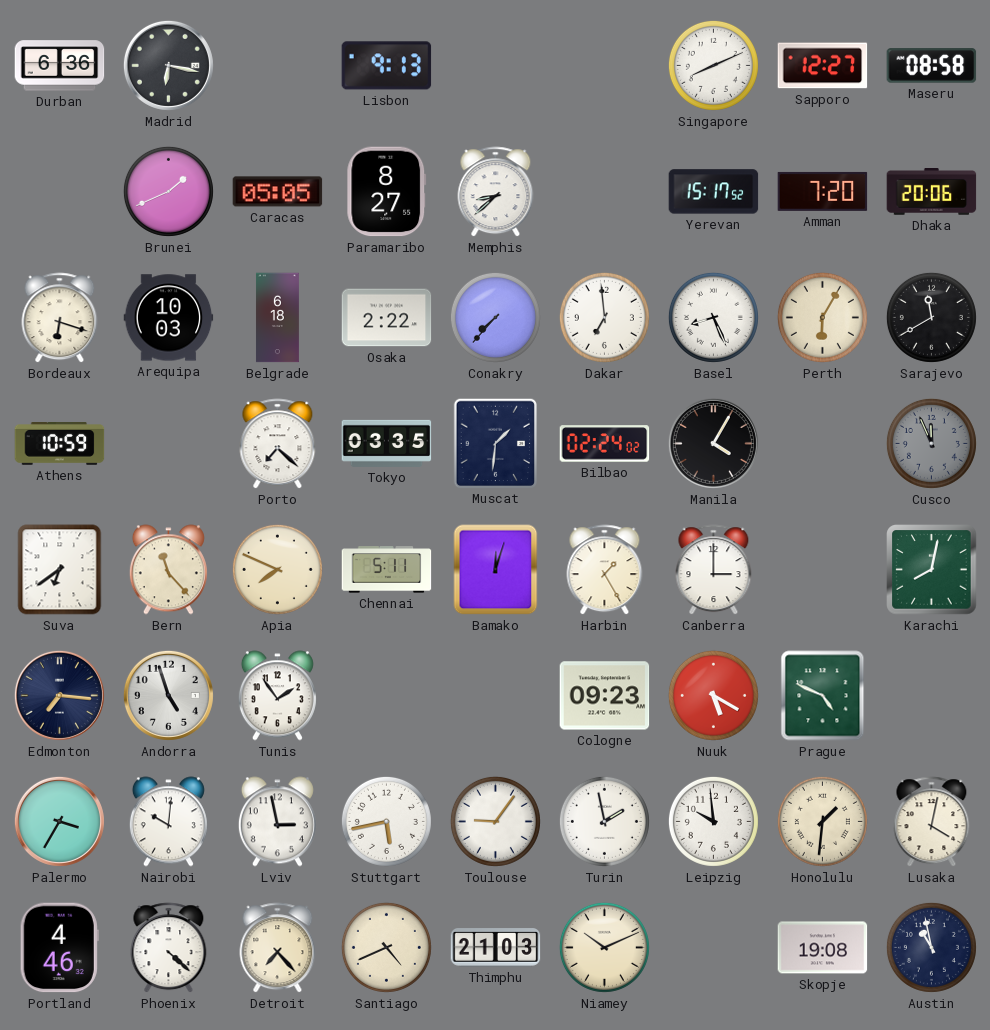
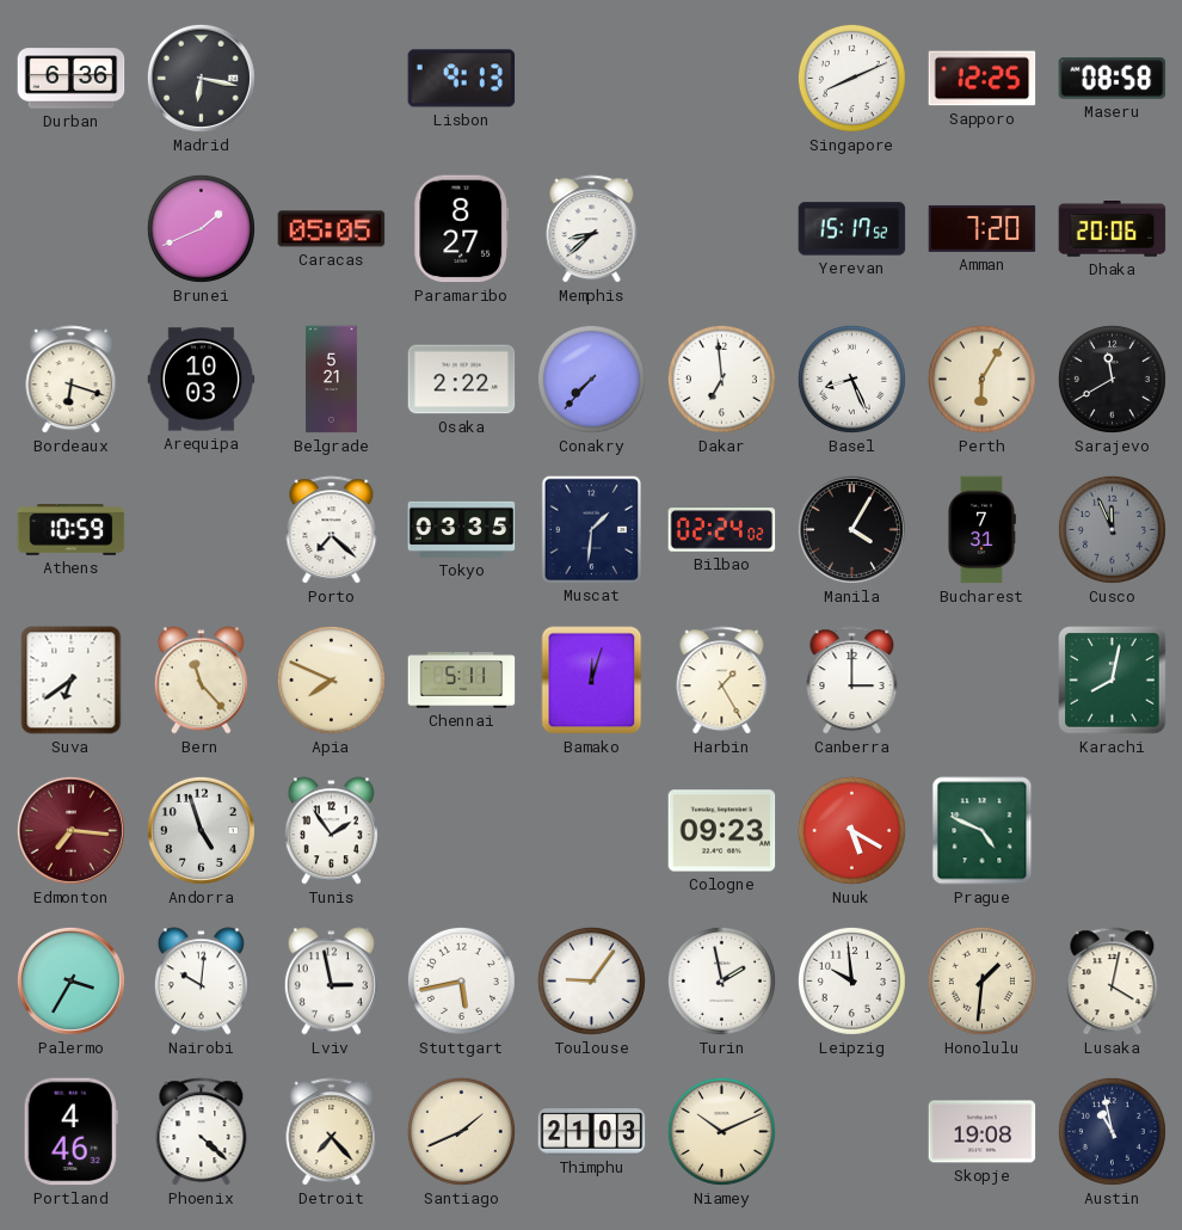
Sapporo: 12:27 -> 12:25
Belgrade: 6:18 -> 5:21
Bucharest: none -> 7:31
Edmonton dial: navy -> burgundy
Santiago: 4:41 -> 1:41
